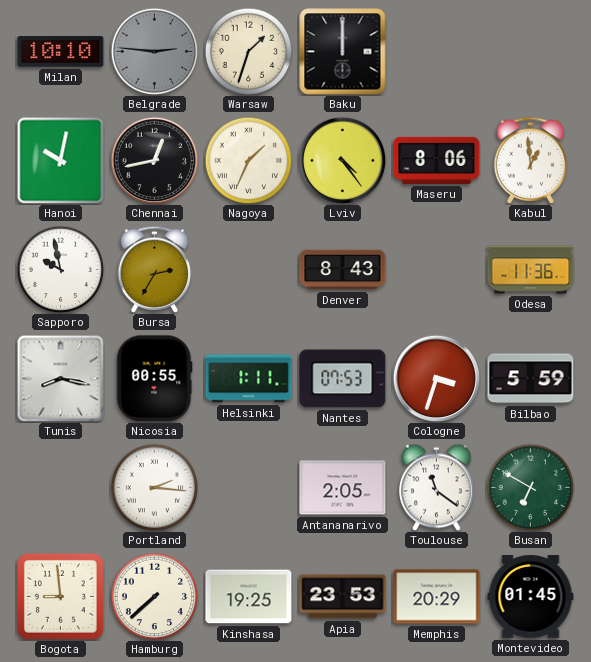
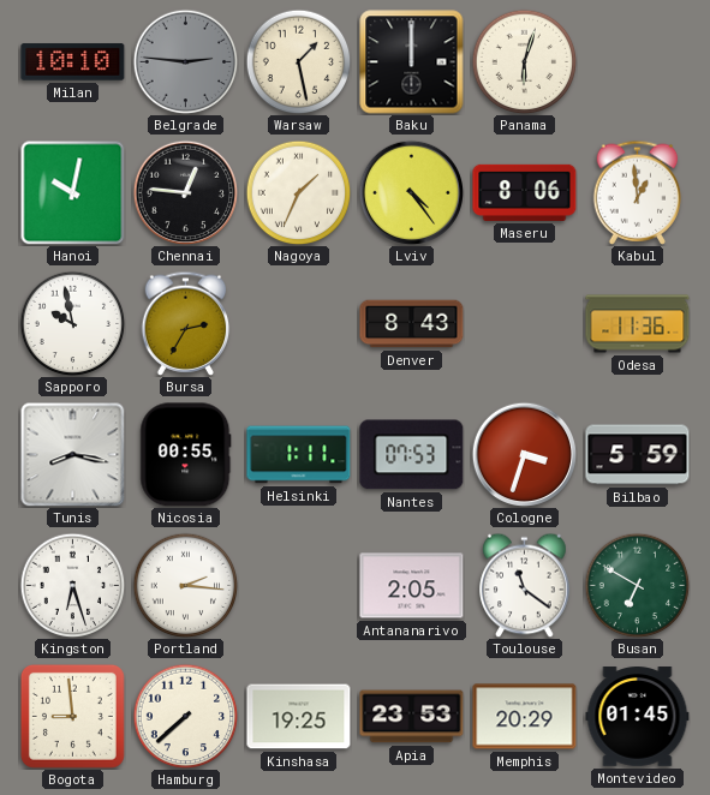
Warsaw: 1:33 -> 1:28
Panama: none -> 6:03
Chennai: 12:43 -> 12:46
Kingston: none -> 6:27
